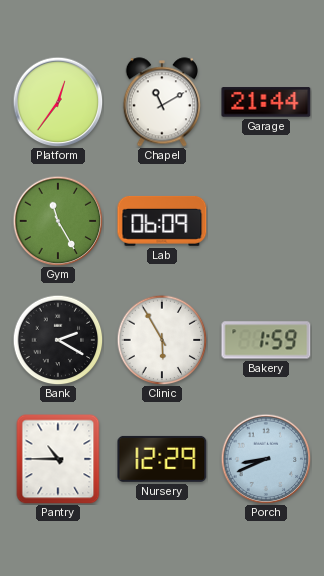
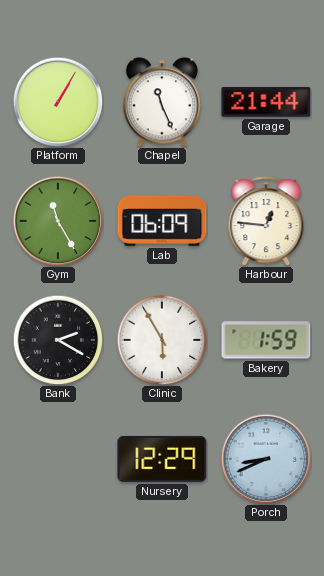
Platform: 12:36 -> 1:05
Chapel: 11:10 -> 11:26
Harbour: none -> 12:46
Pantry: 10:45 -> none
